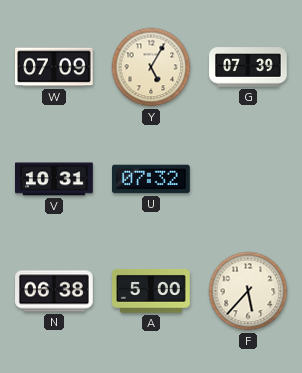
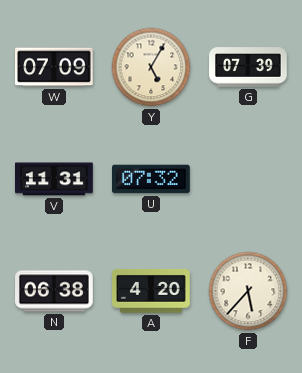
V: 10:31 -> 11:31
A: 5:00 -> 4:20
